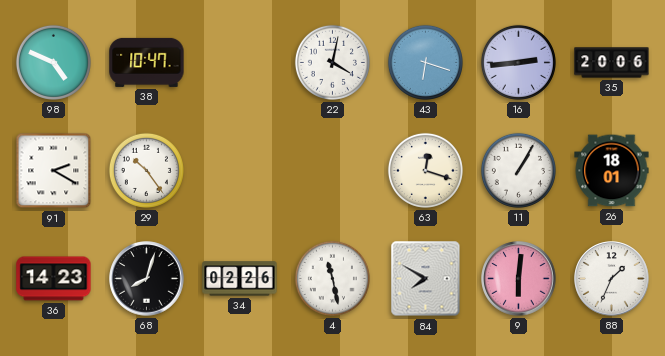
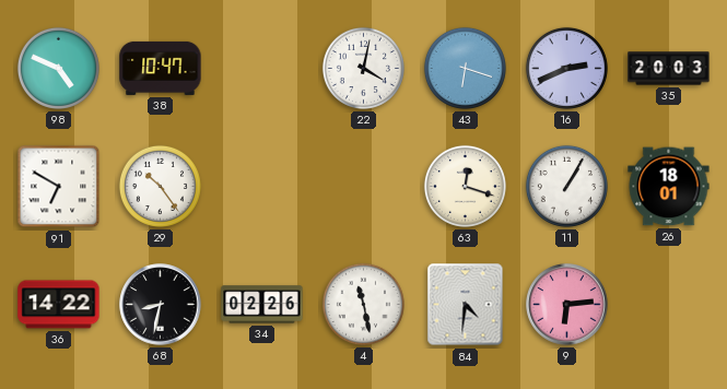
16: 2:44 -> 2:41
35: 20:06 -> 20:03
91: 2:20 -> 6:50
36: 14:23 -> 14:22
68: 8:03 -> 8:32
84: 7:50 -> 4:31
9: 6:01 -> 6:14
88: 1:34 -> none
